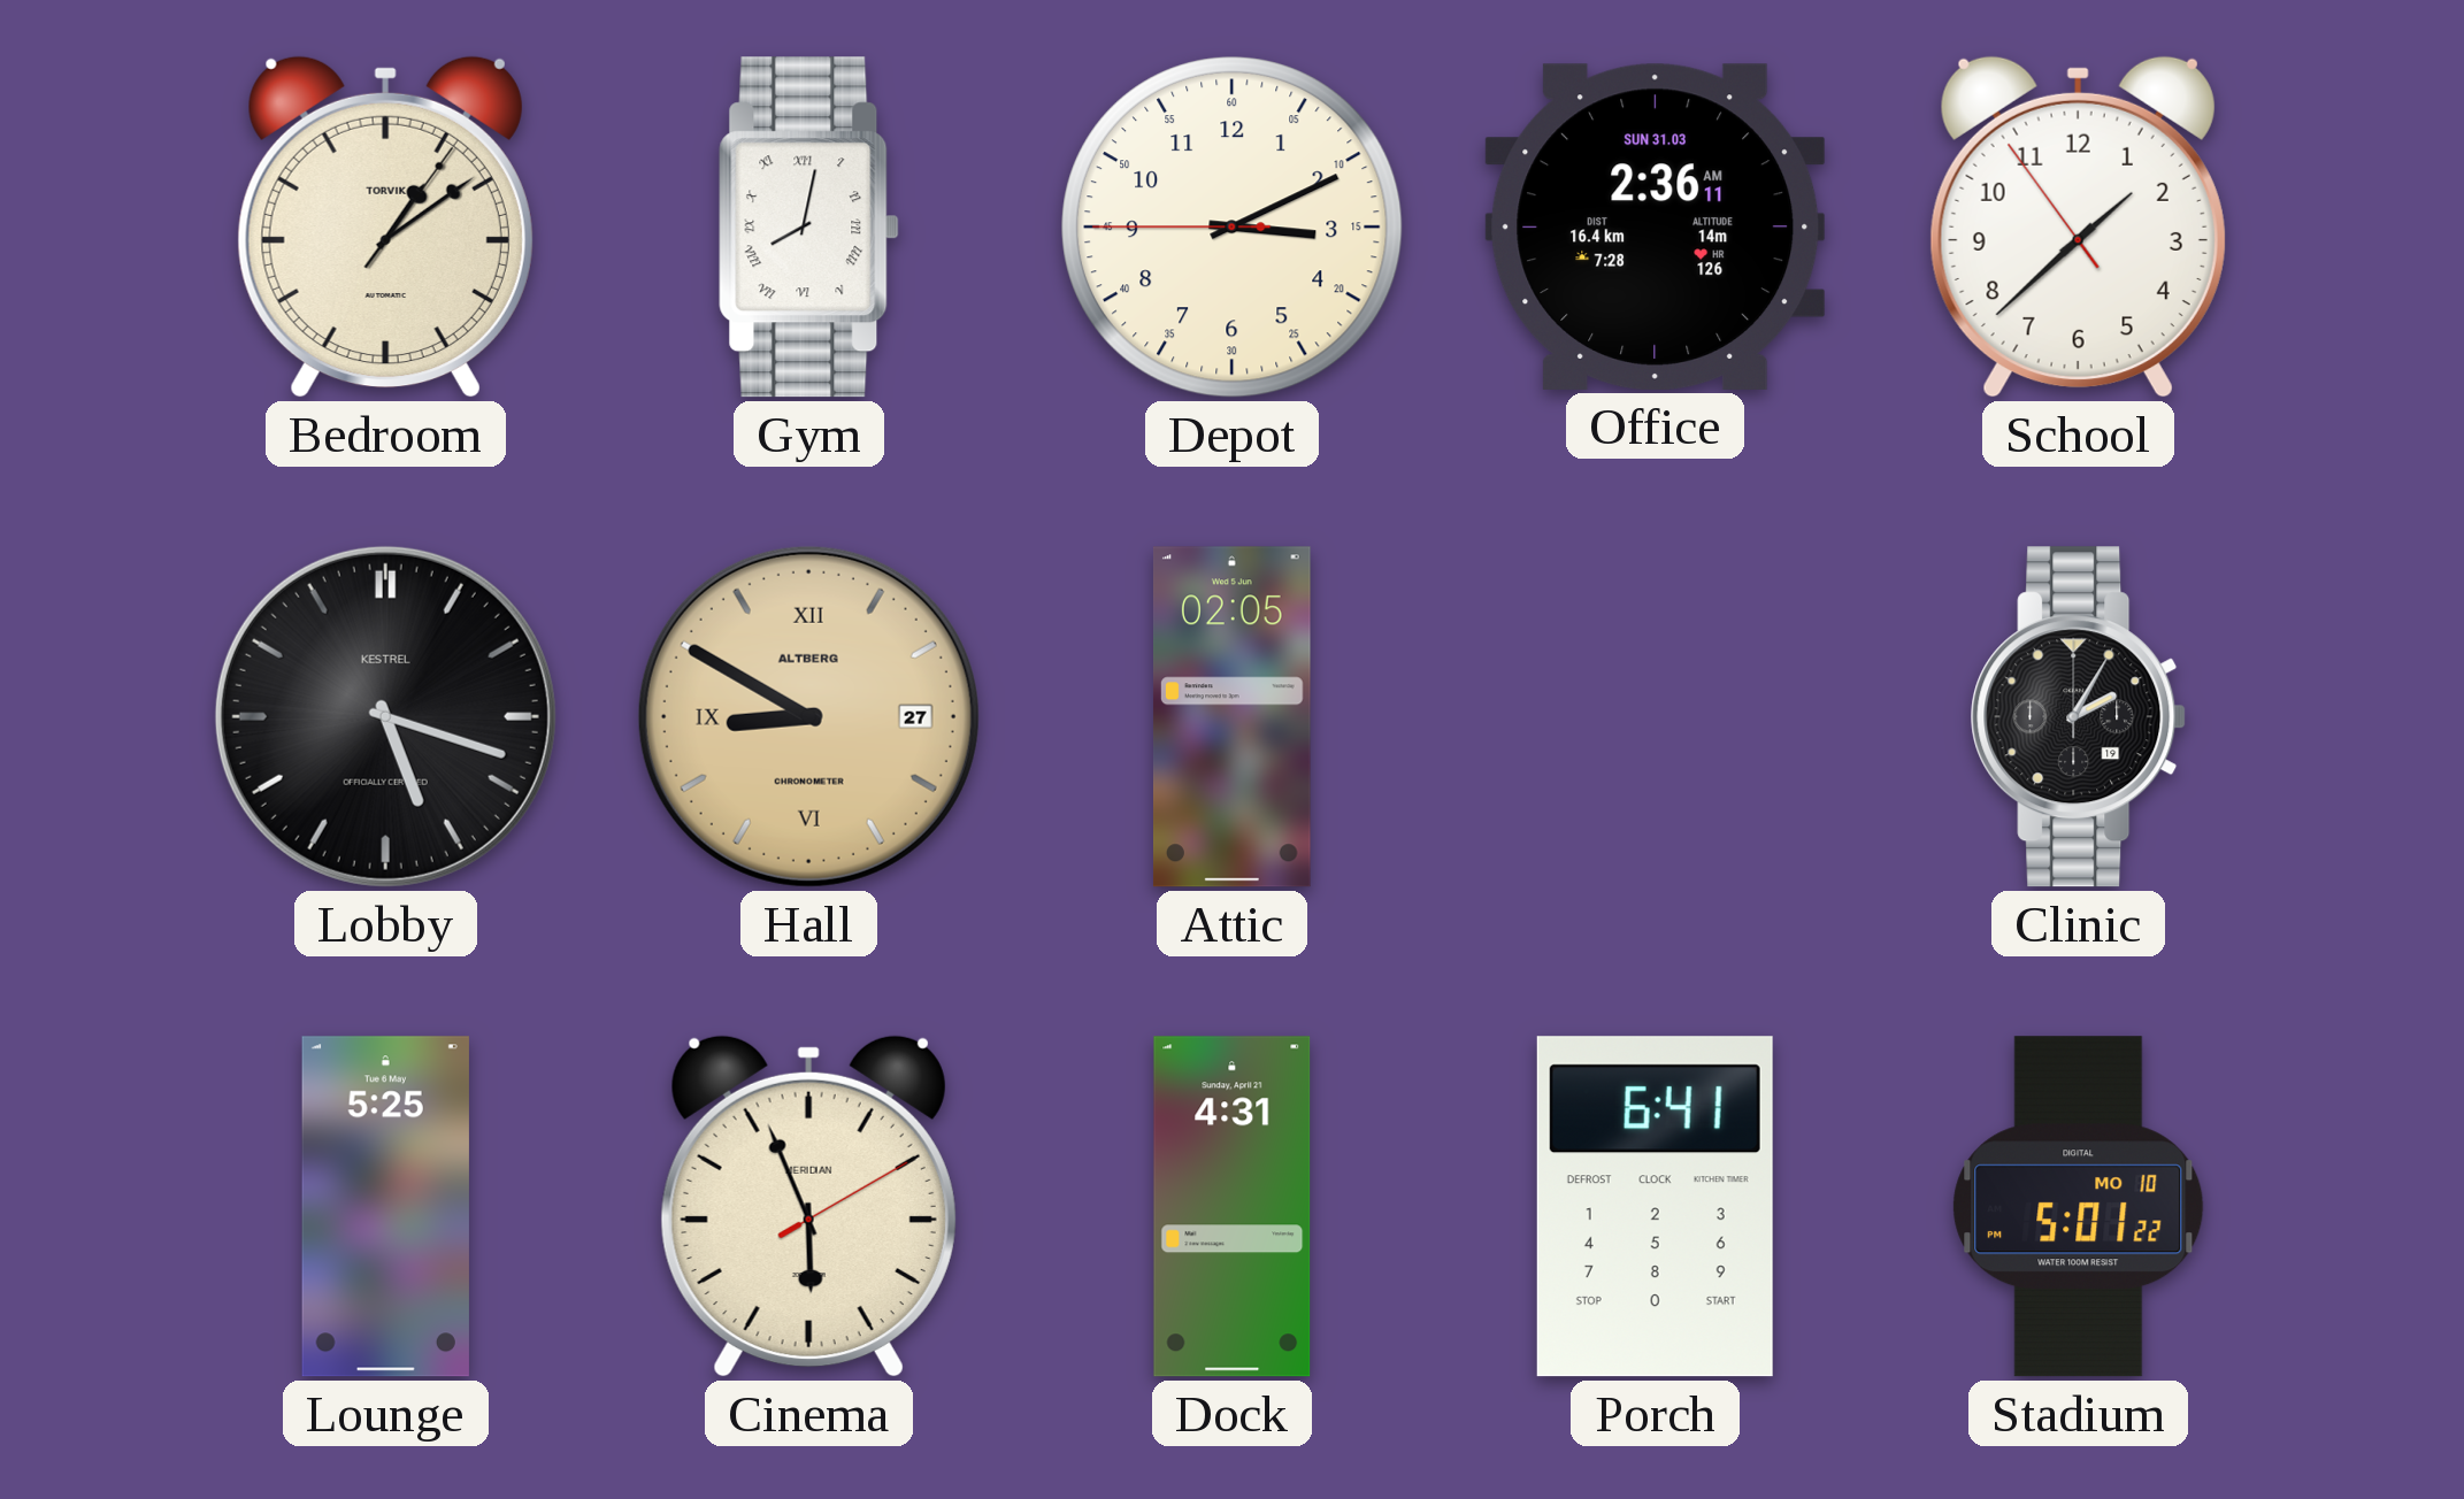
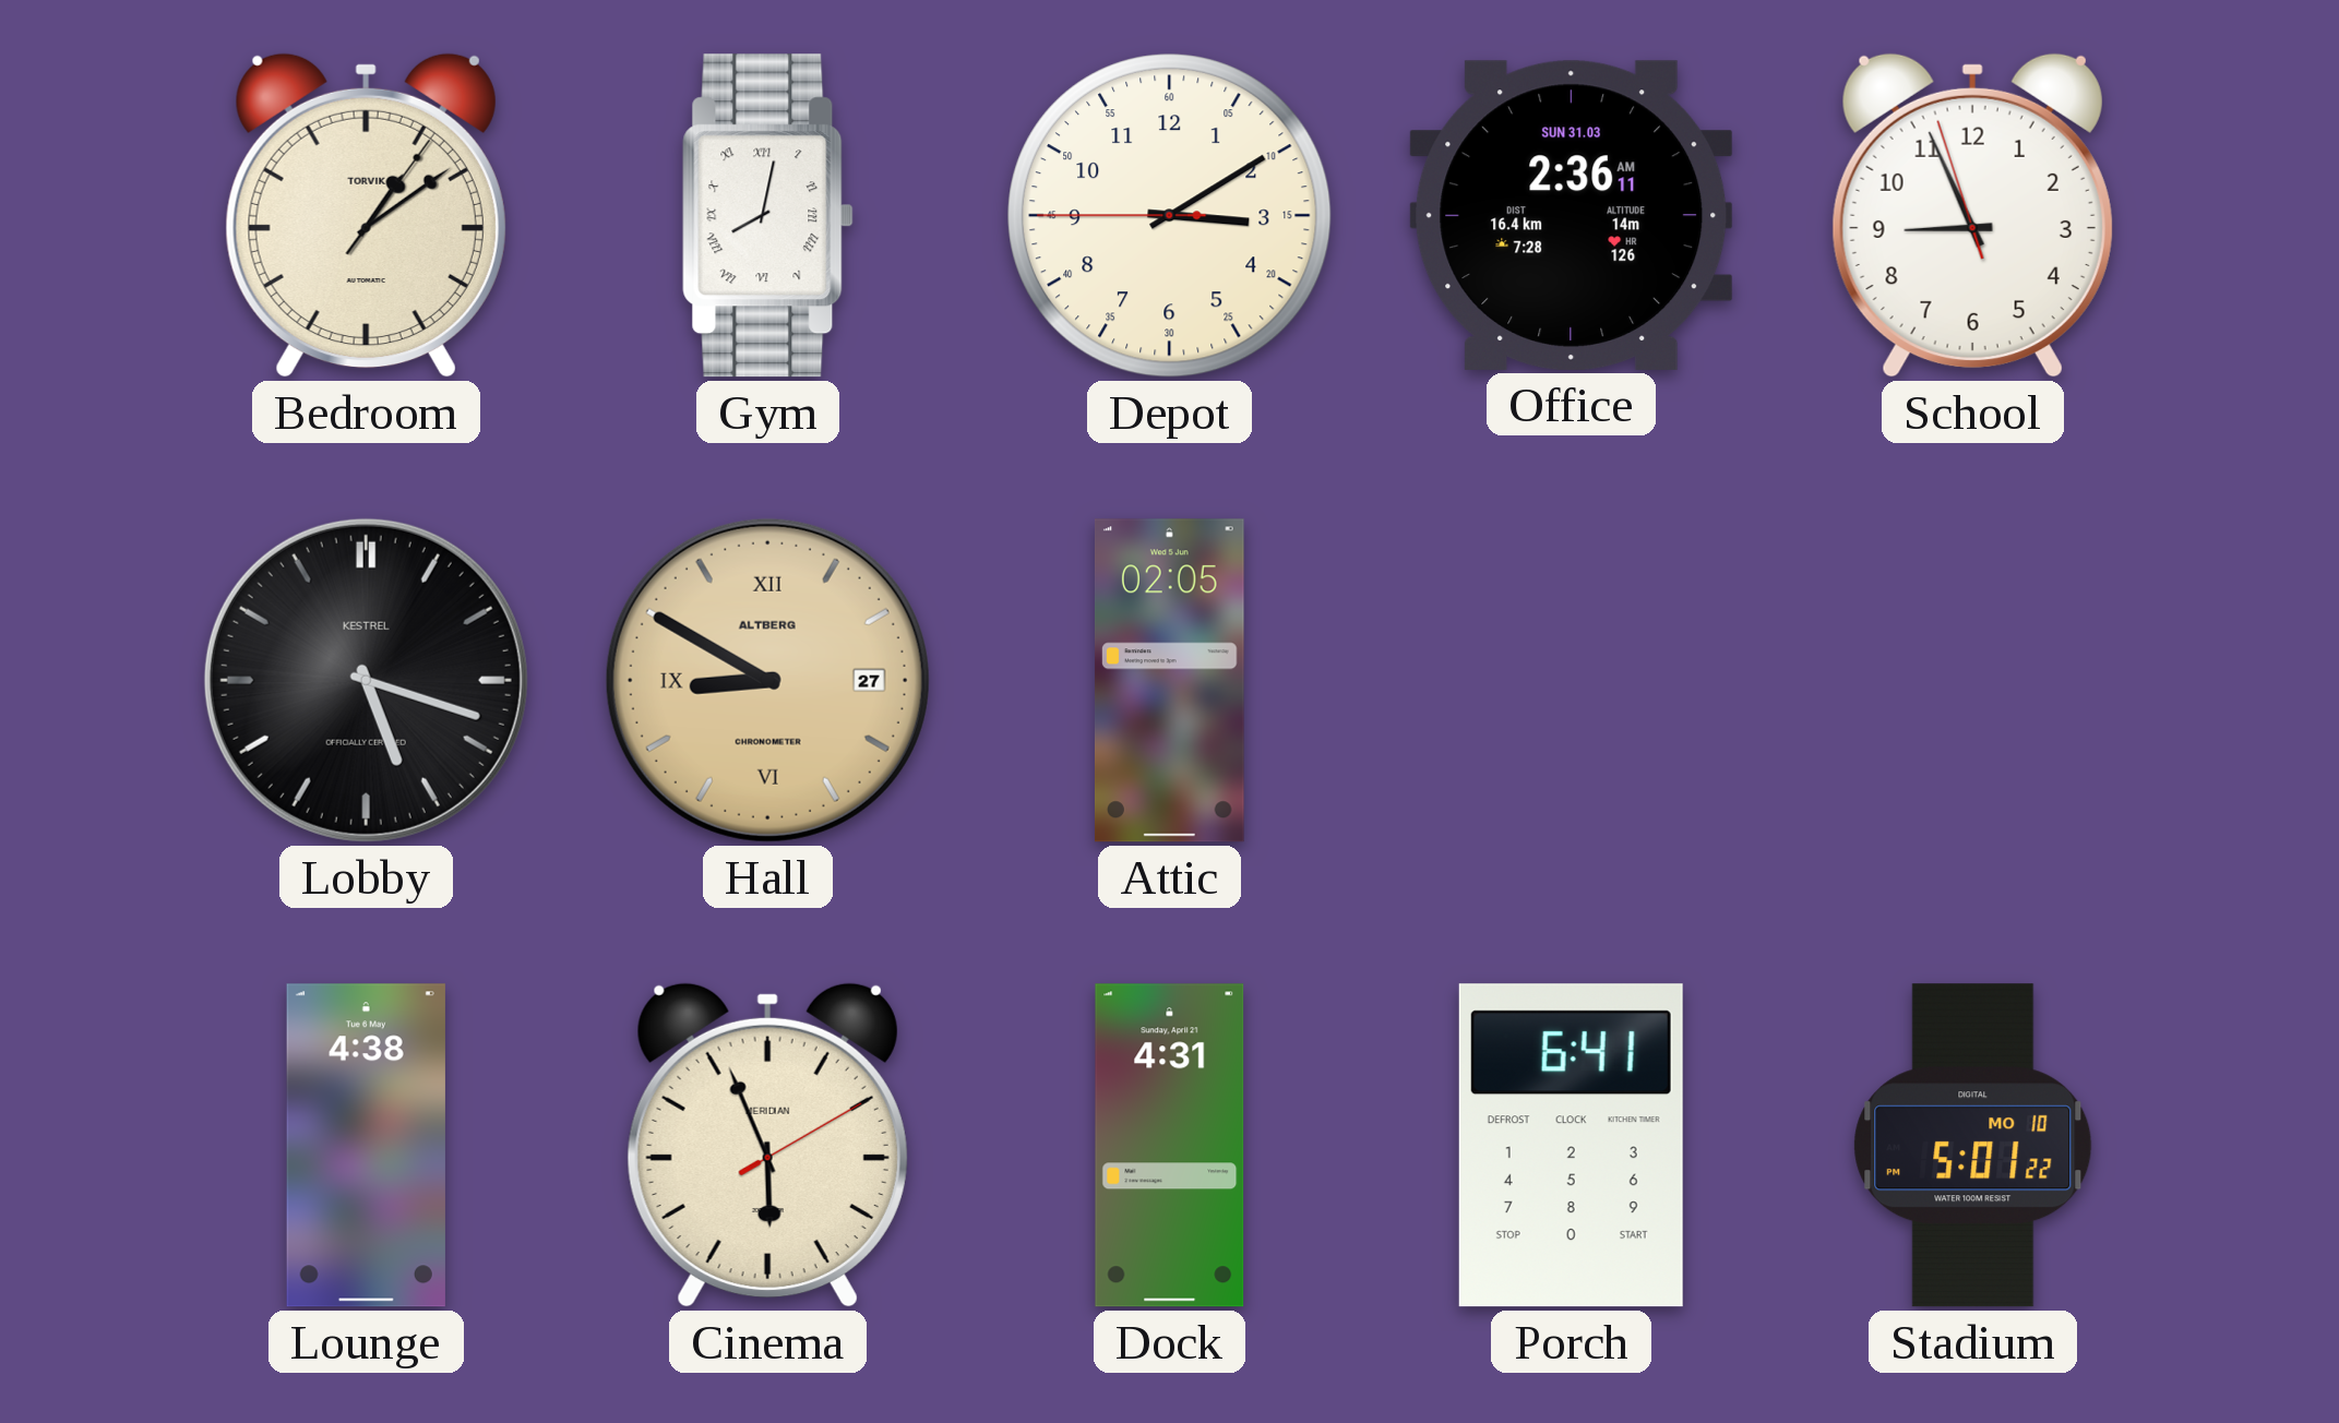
Depot: 3:10 -> 3:09
School: 1:37 -> 8:55
Clinic: 2:05 -> none
Lounge: 5:25 -> 4:38
